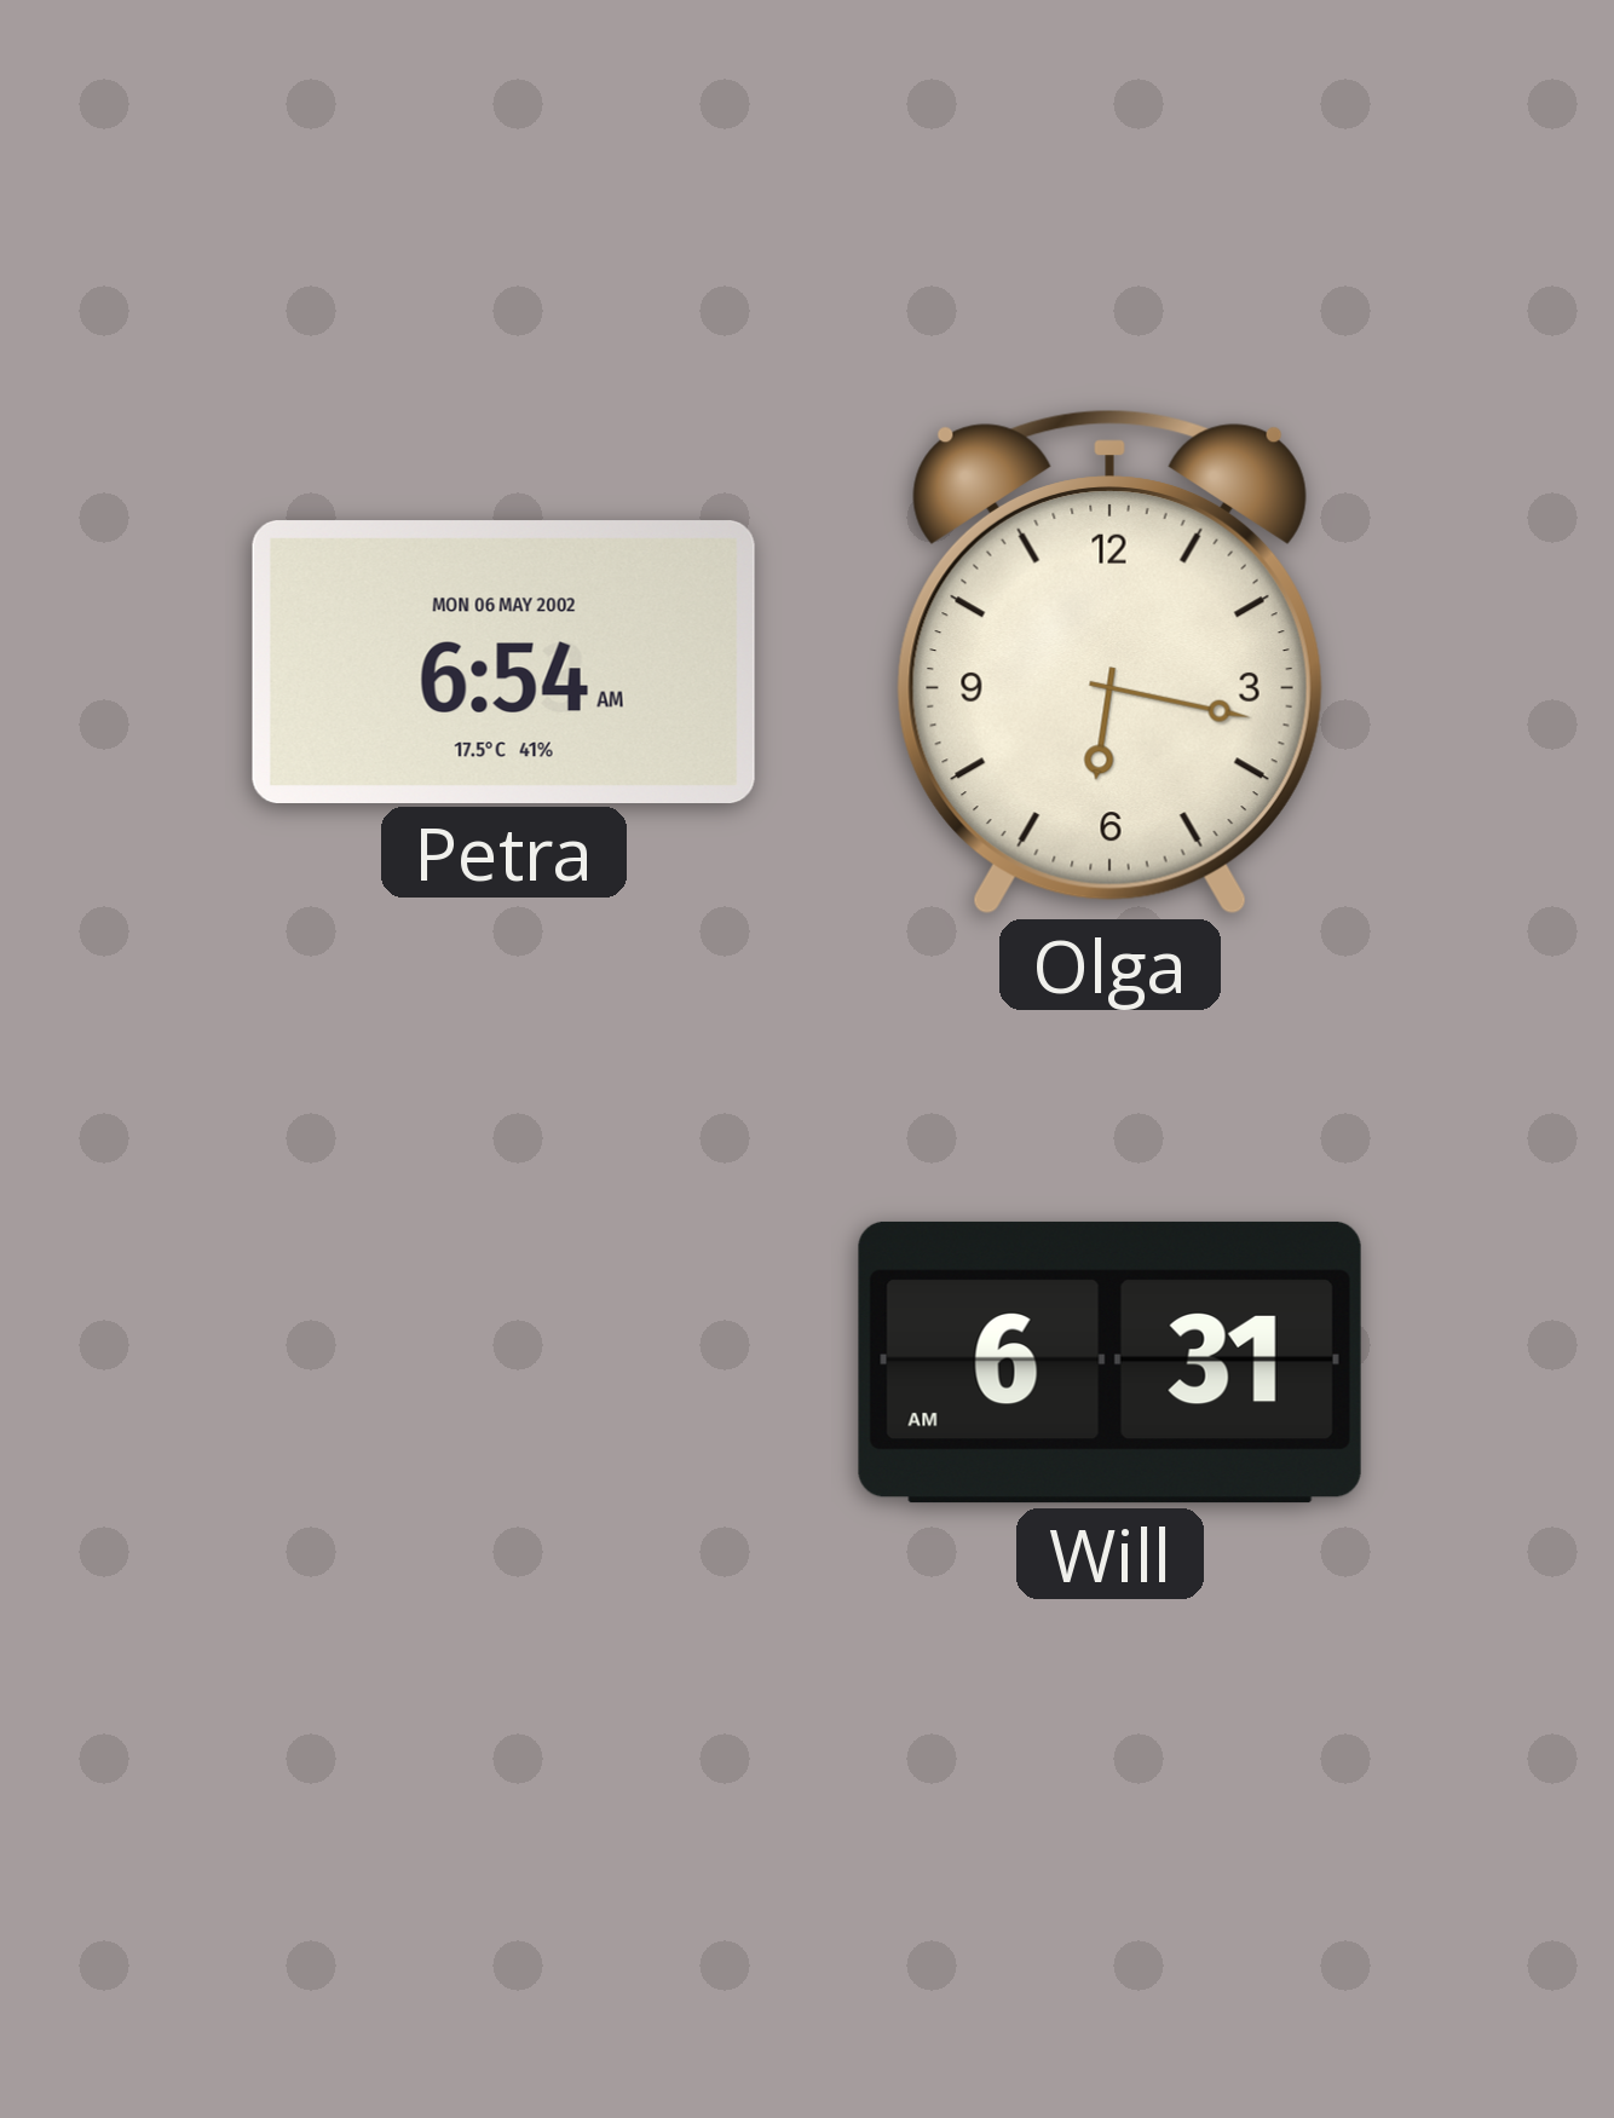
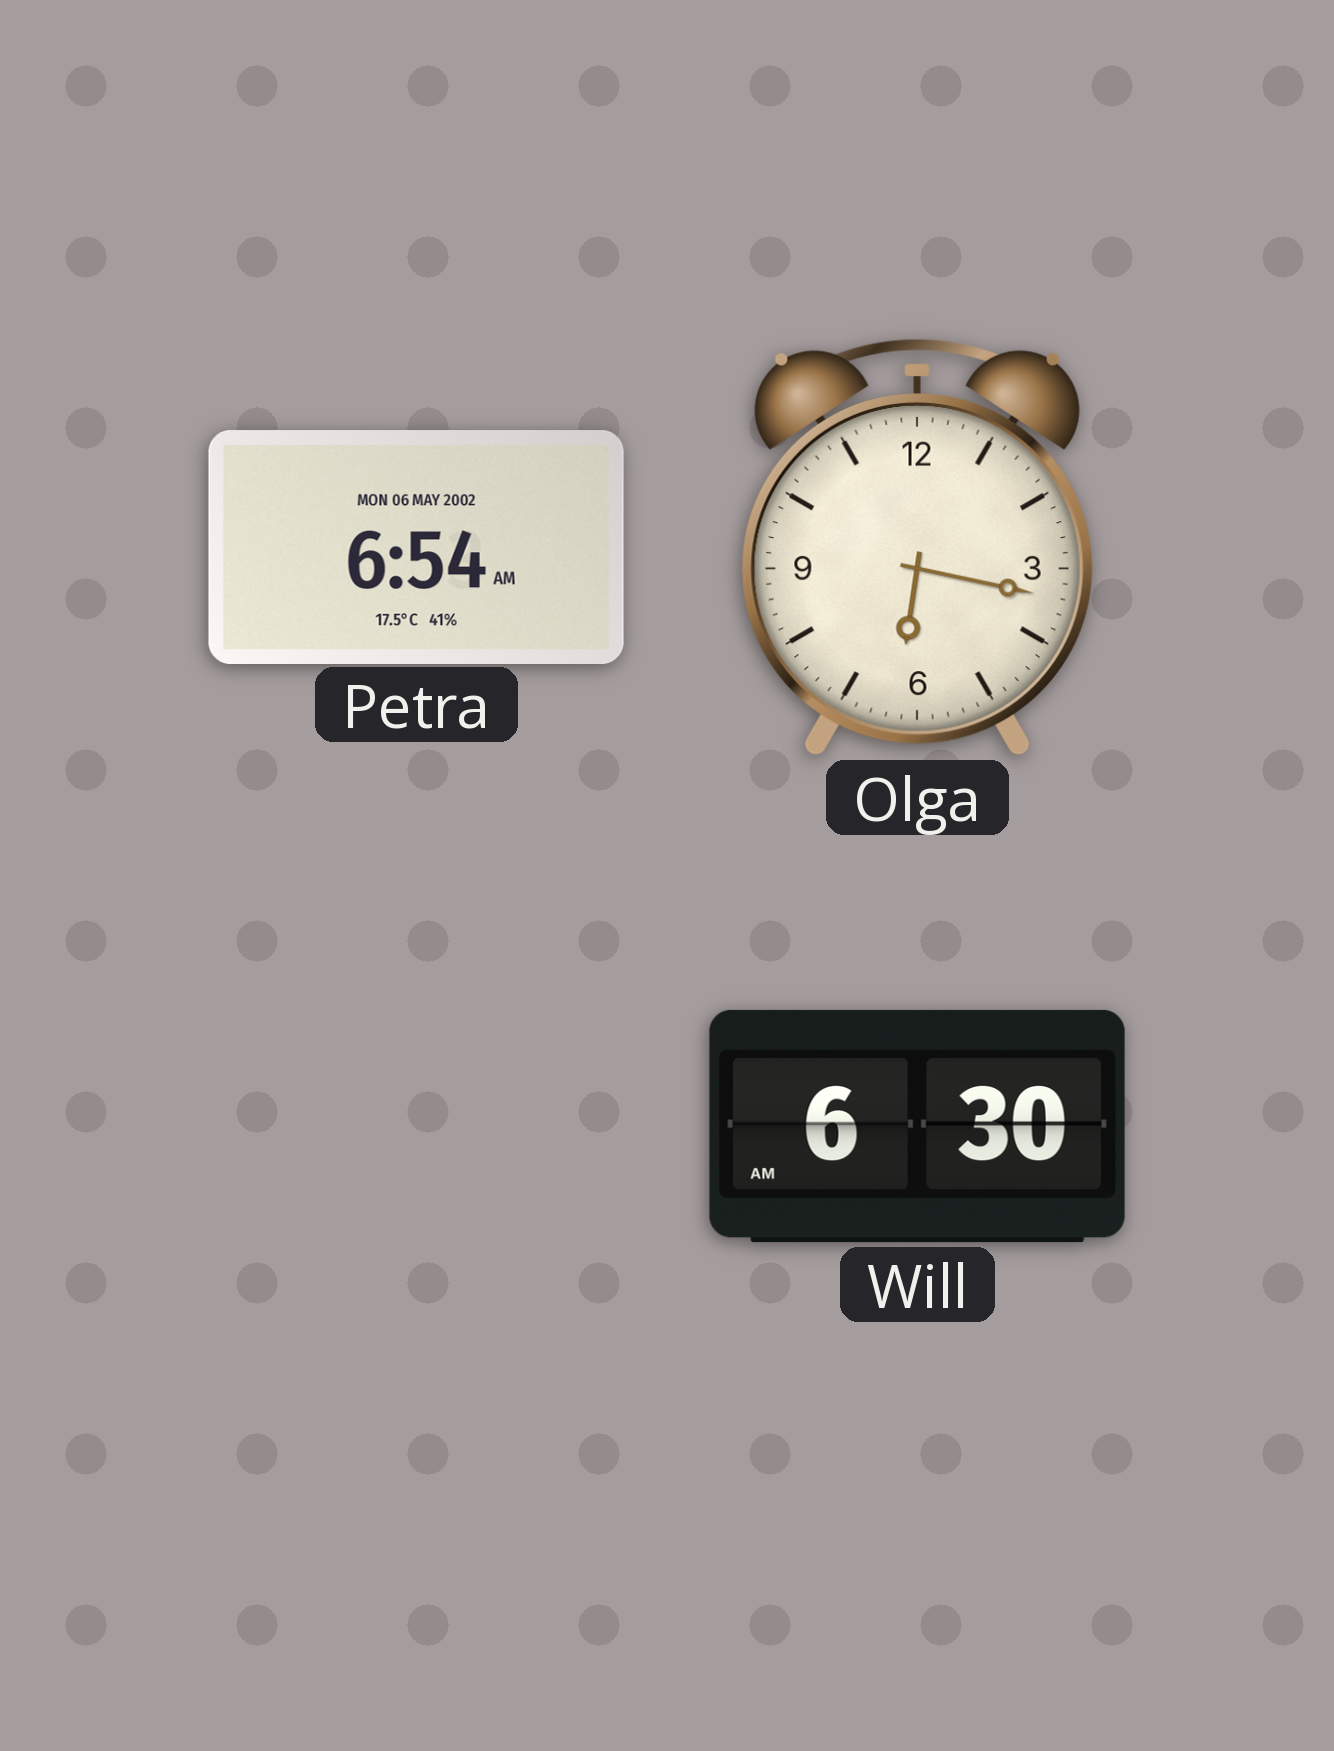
Will: 6:31 -> 6:30
